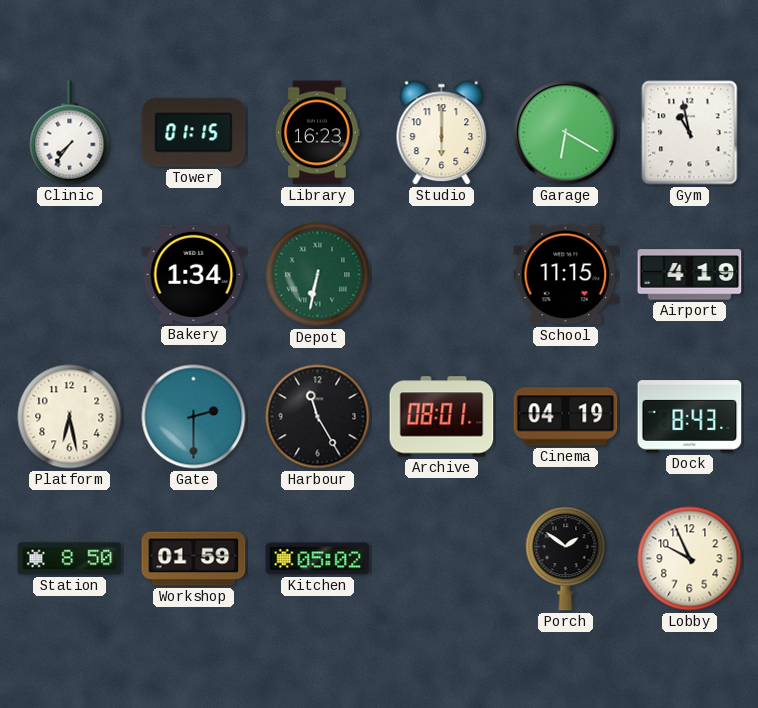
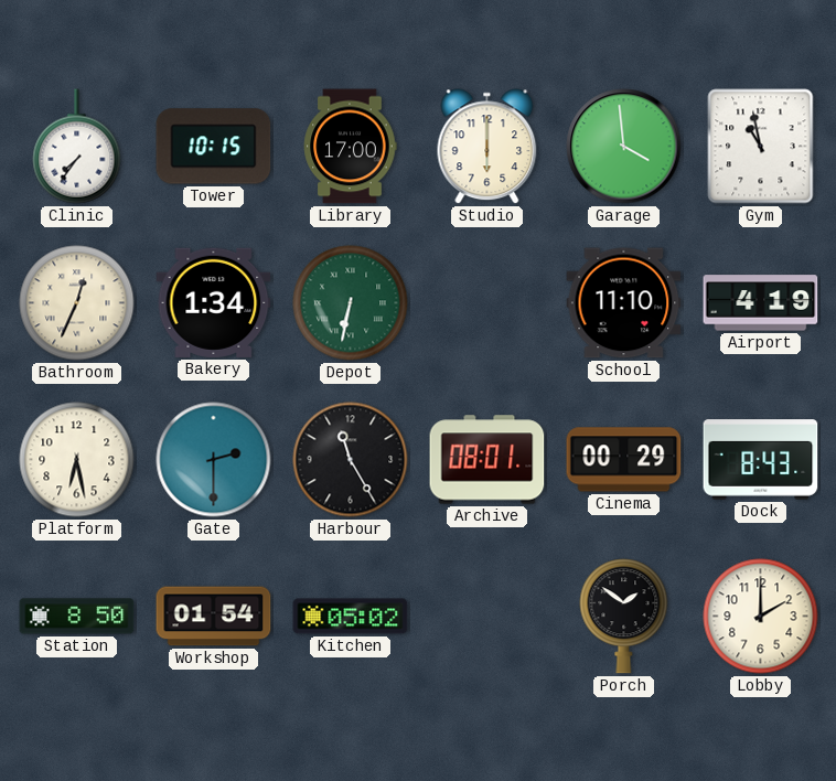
Tower: 01:15 -> 10:15
Library: 16:23 -> 17:00
Garage: 6:20 -> 3:59
Bathroom: none -> 12:34
School: 11:15 -> 11:10
Cinema: 04:19 -> 00:29
Workshop: 01:59 -> 01:54
Lobby: 9:56 -> 2:00
